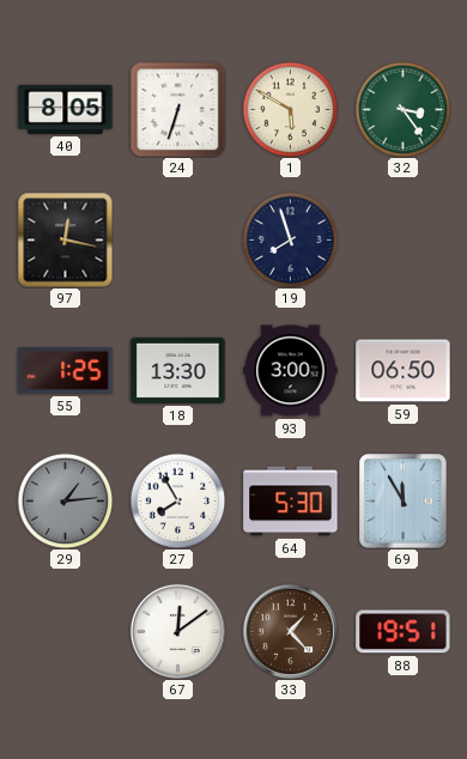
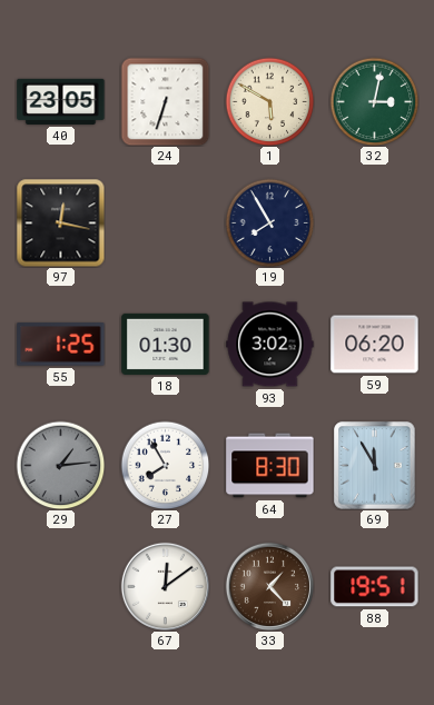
40: 8:05 -> 23:05
32: 3:24 -> 3:02
19: 7:57 -> 7:55
18: 13:30 -> 01:30
93: 3:00 -> 3:02
59: 06:50 -> 06:20
64: 5:30 -> 8:30
